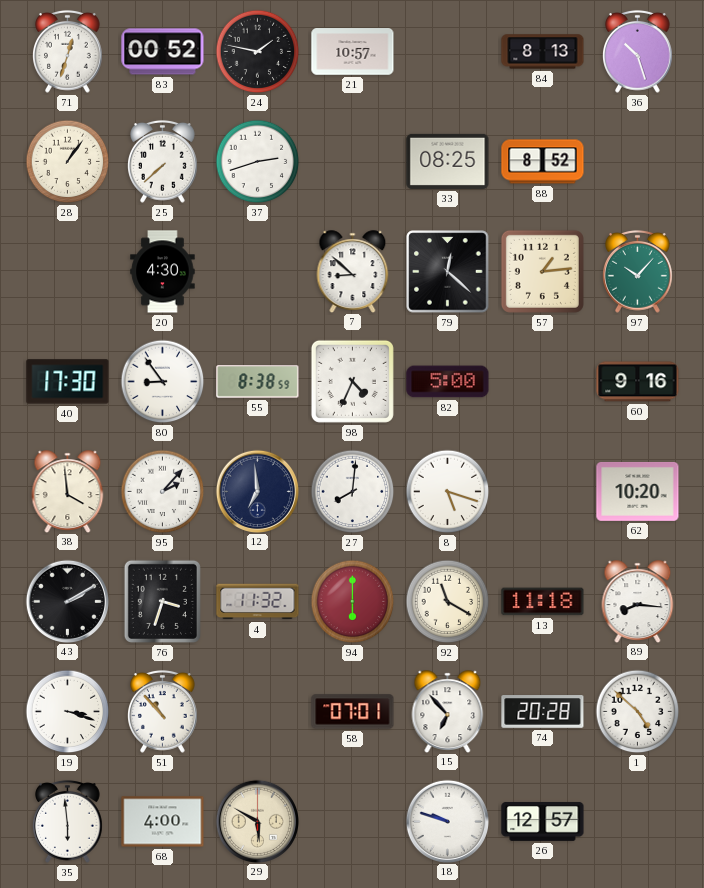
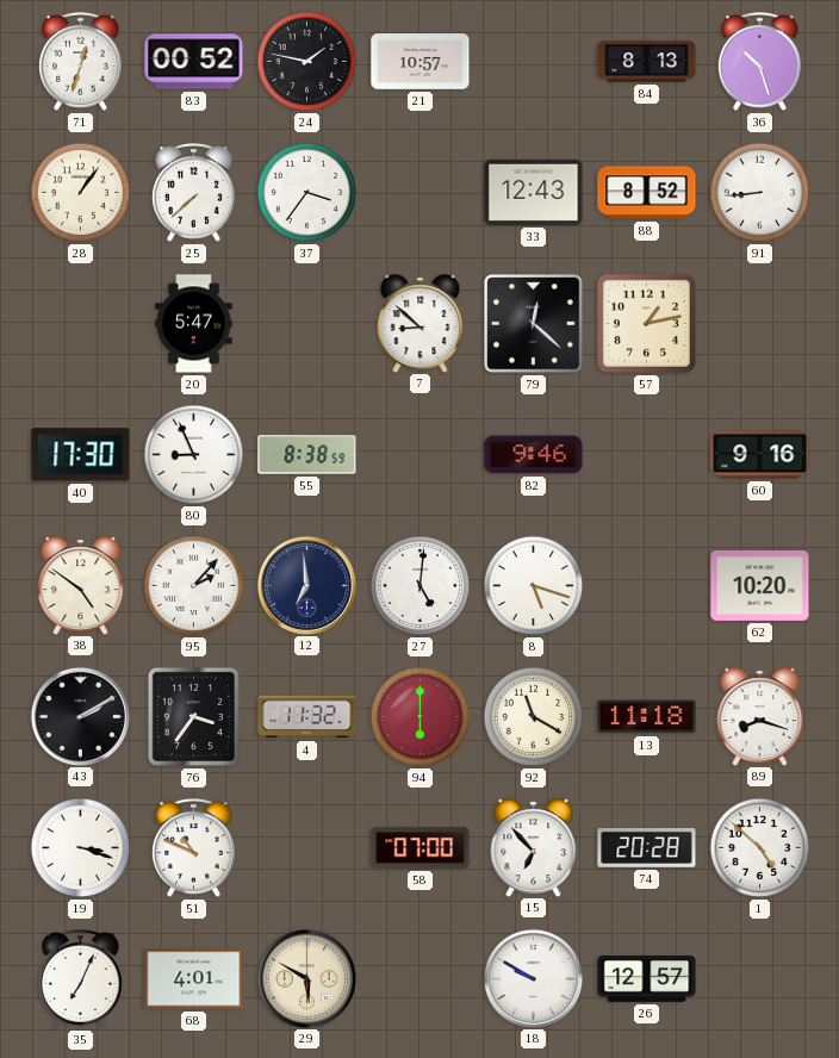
37: 2:42 -> 3:36
33: 08:25 -> 12:43
91: none -> 8:44
20: 4:30 -> 5:47
57: 1:14 -> 1:13
97: 10:07 -> none
80: 8:54 -> 8:56
98: 4:34 -> none
82: 5:00 -> 9:46
38: 3:59 -> 4:51
27: 8:01 -> 5:01
76: 3:33 -> 3:36
89: 8:16 -> 8:18
51: 10:53 -> 10:49
58: 07:01 -> 07:00
35: 5:59 -> 7:04
68: 4:00 -> 4:01
18: 9:48 -> 9:50
